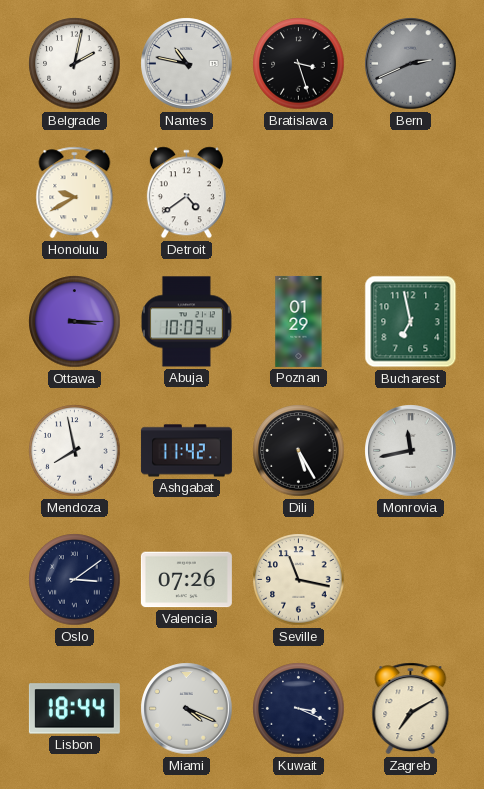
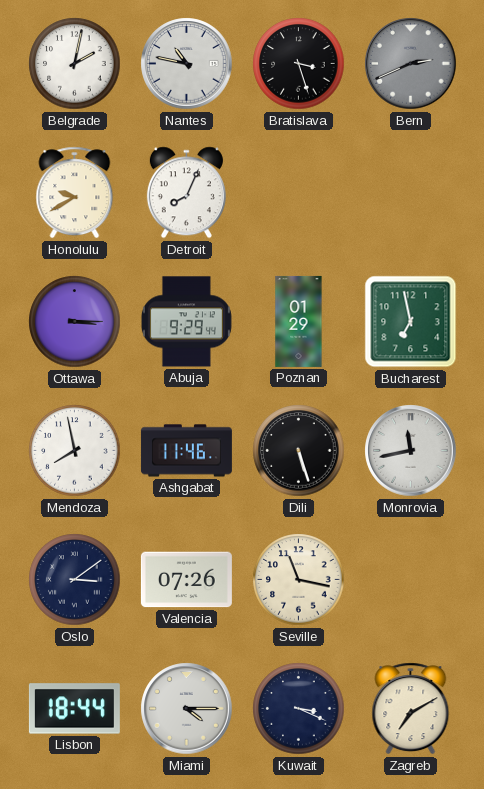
Detroit: 4:39 -> 8:04
Abuja: 10:03 -> 9:29
Ashgabat: 11:42 -> 11:46
Dili: 5:25 -> 5:27
Miami: 4:19 -> 4:15
